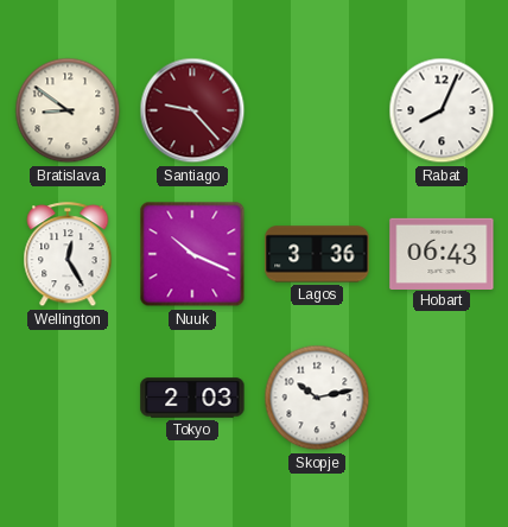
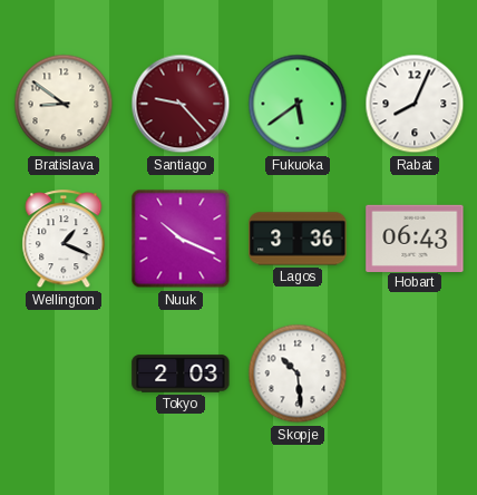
Fukuoka: none -> 5:39
Wellington: 12:25 -> 1:19
Skopje: 10:13 -> 10:29
